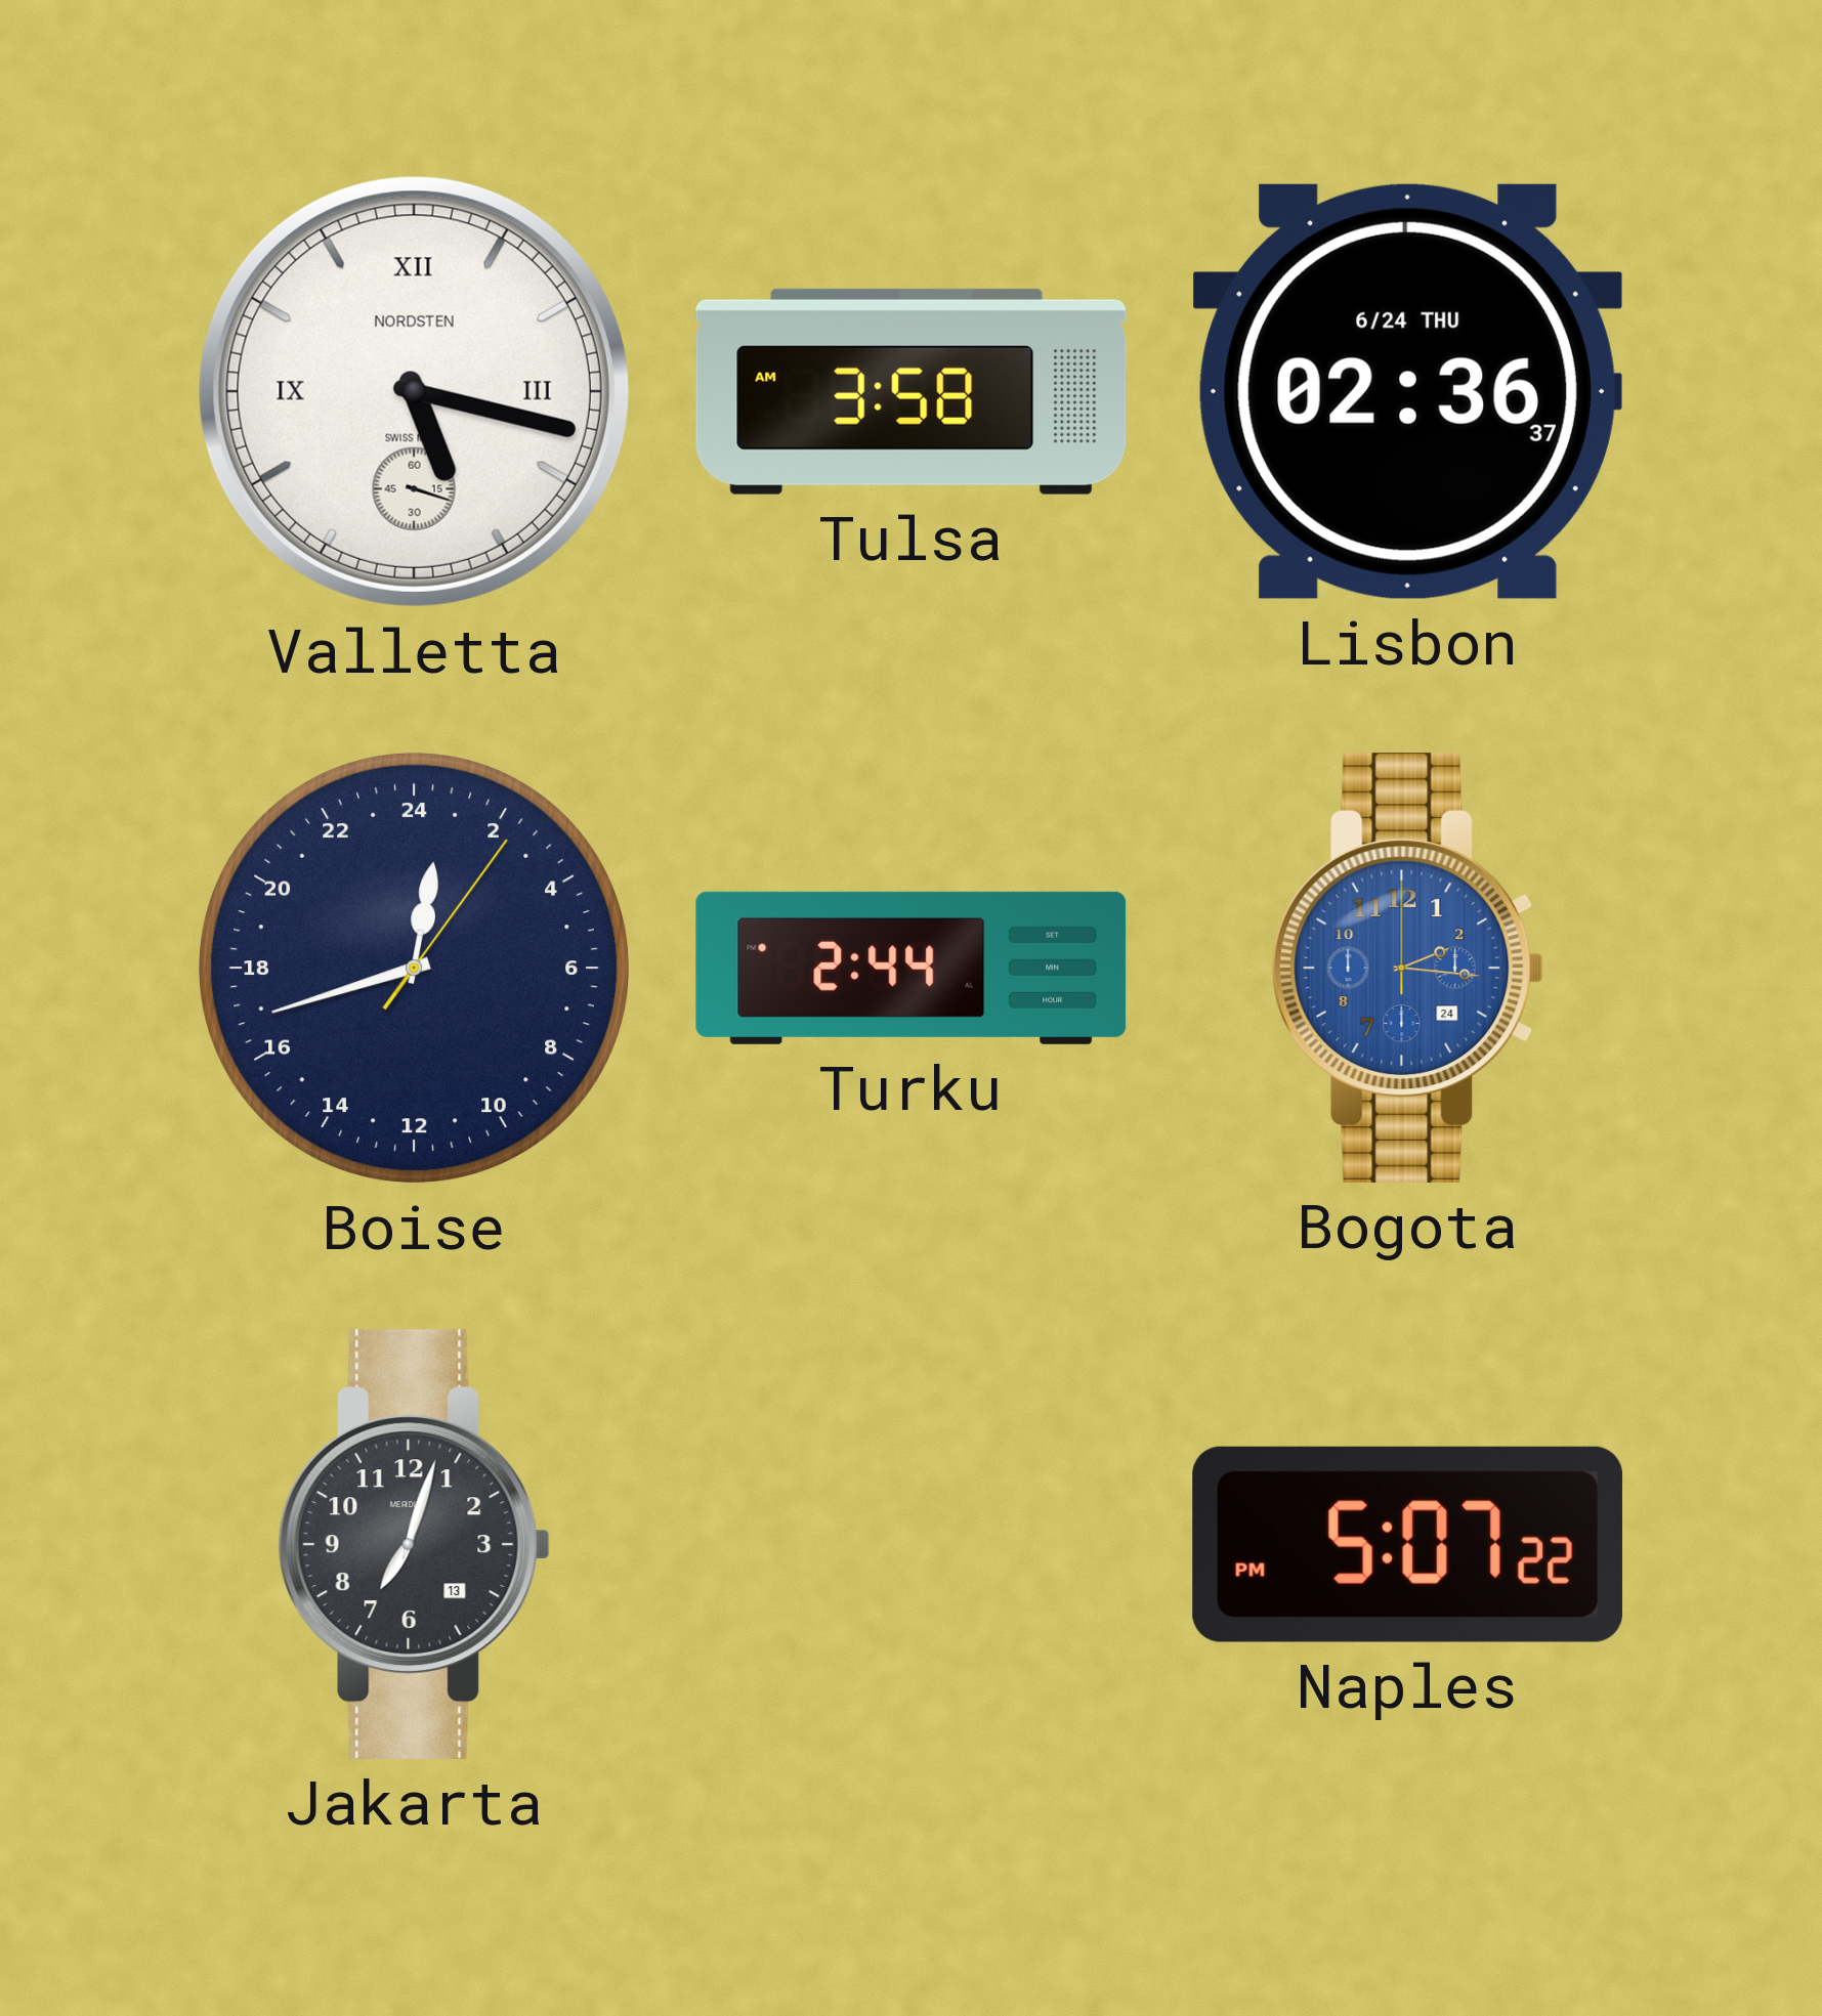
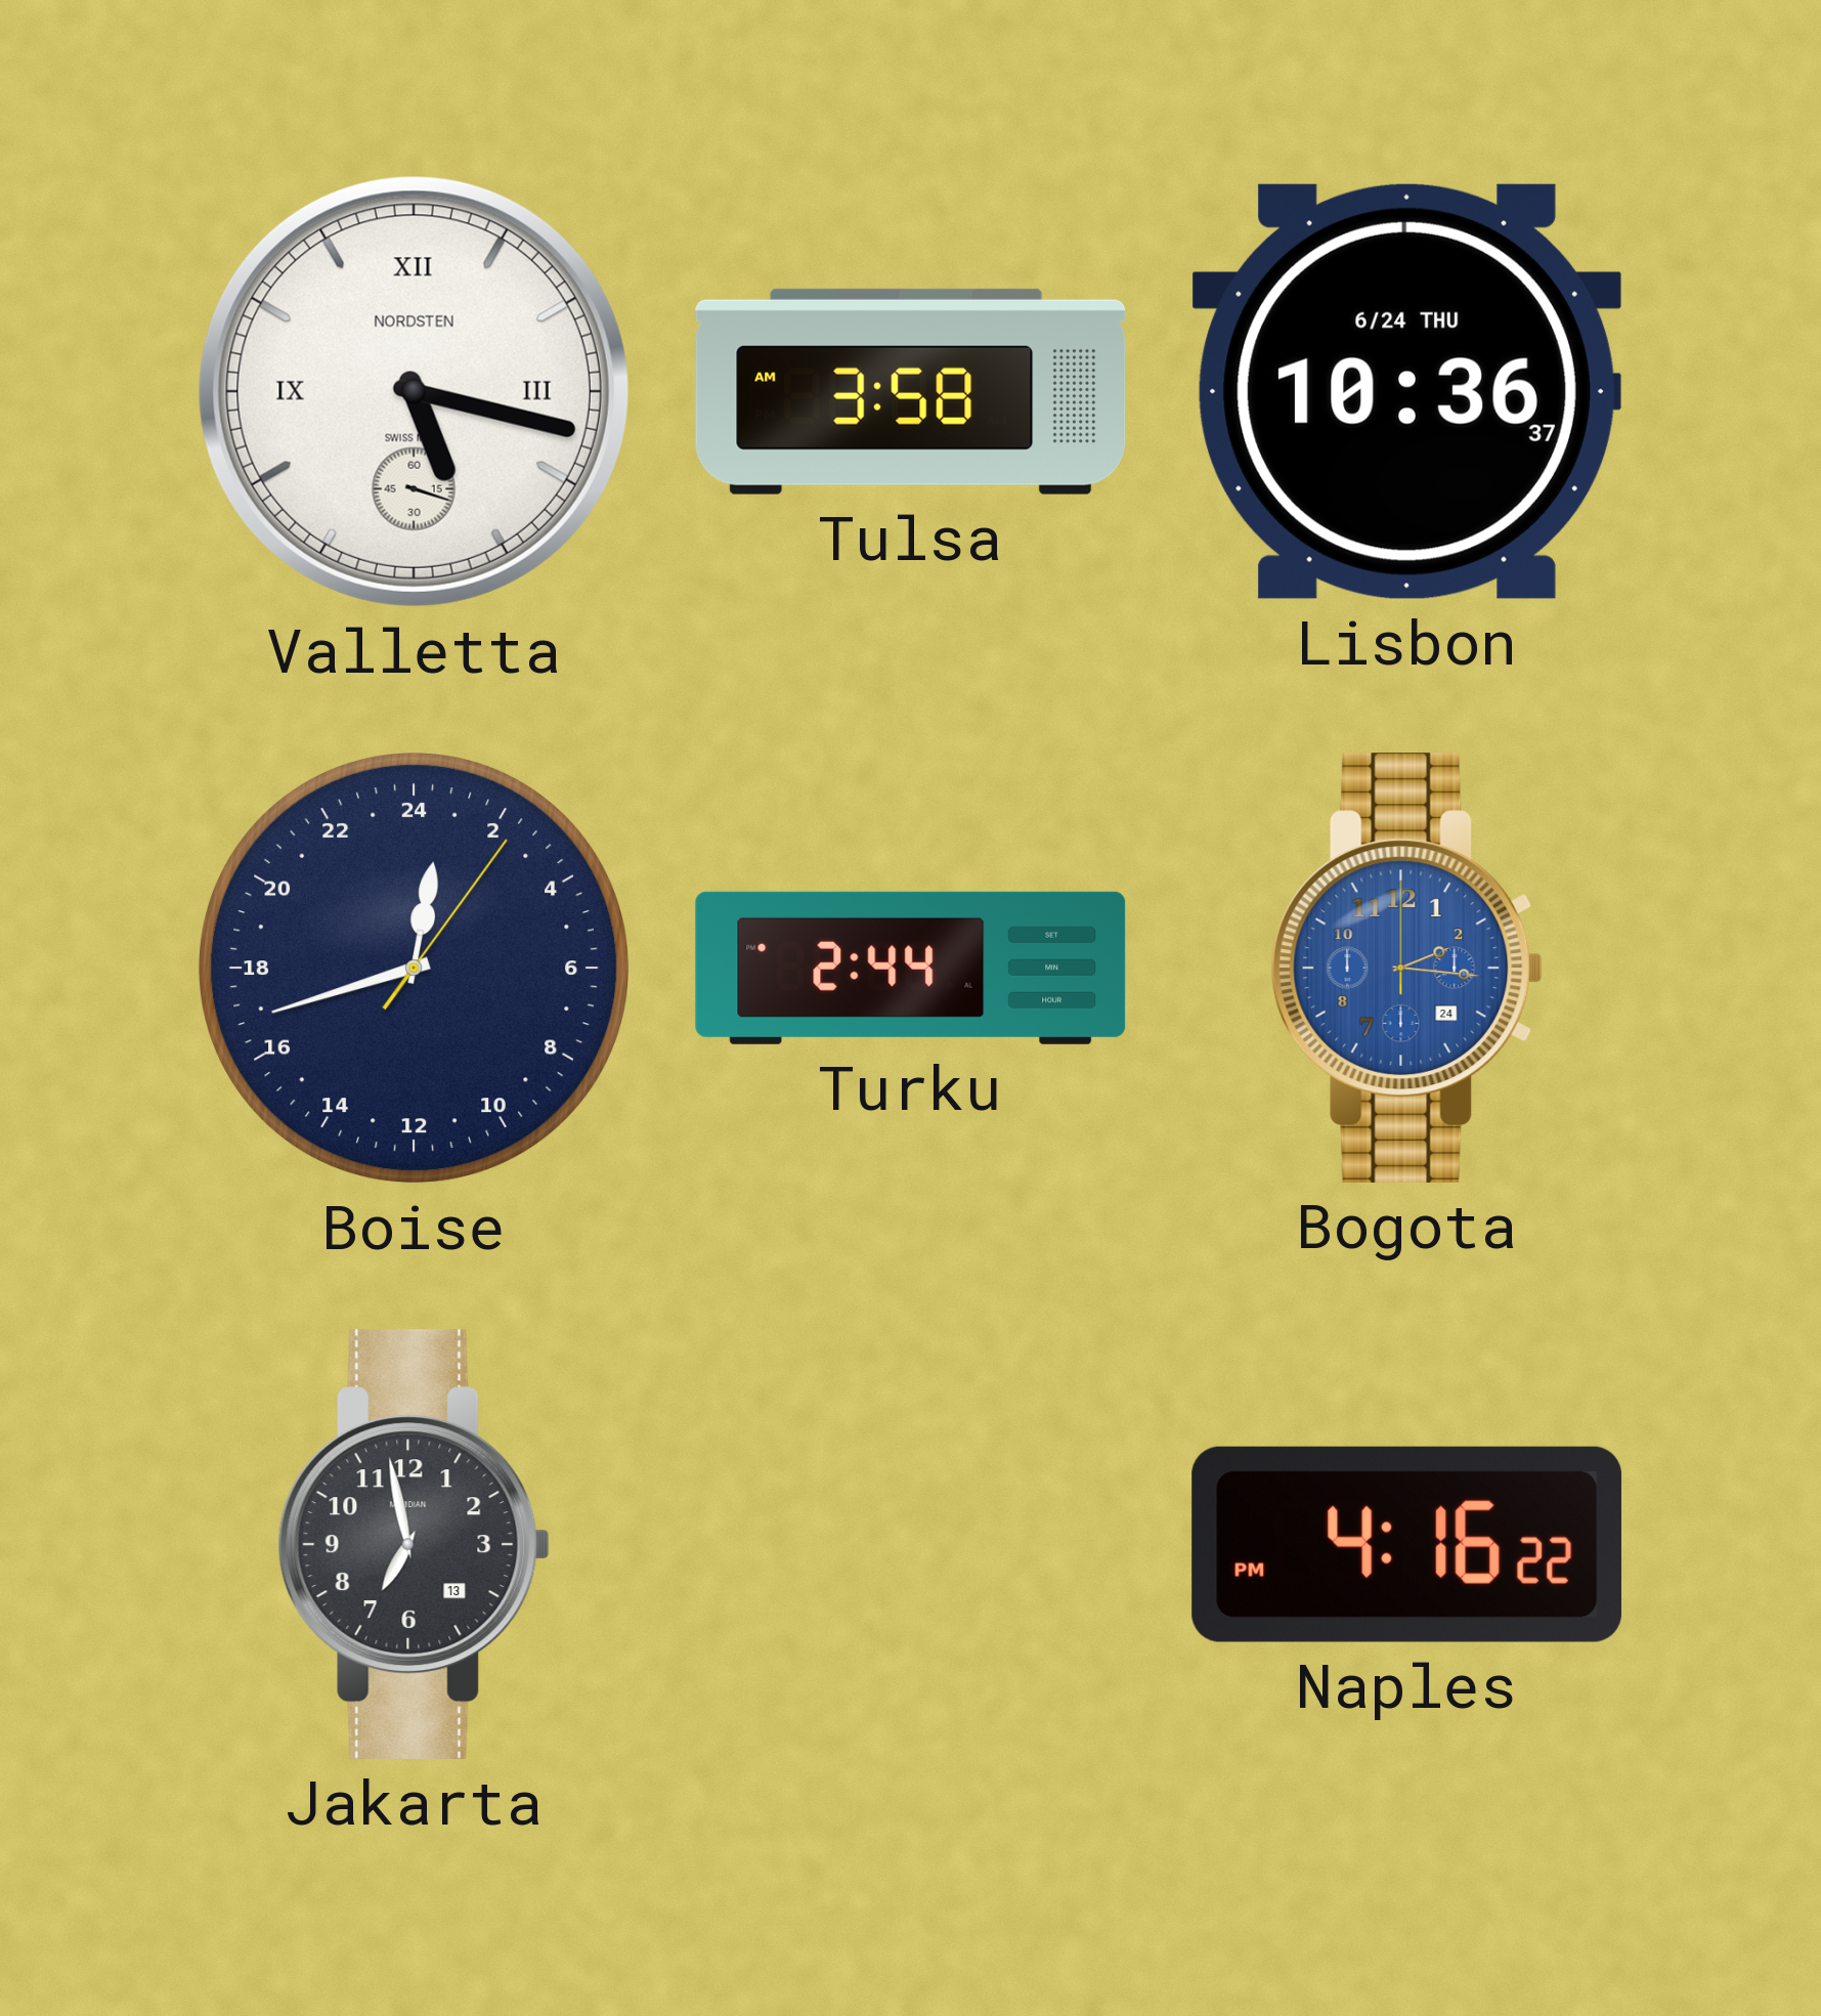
Lisbon: 02:36 -> 10:36
Jakarta: 7:03 -> 6:58
Naples: 5:07 -> 4:16
